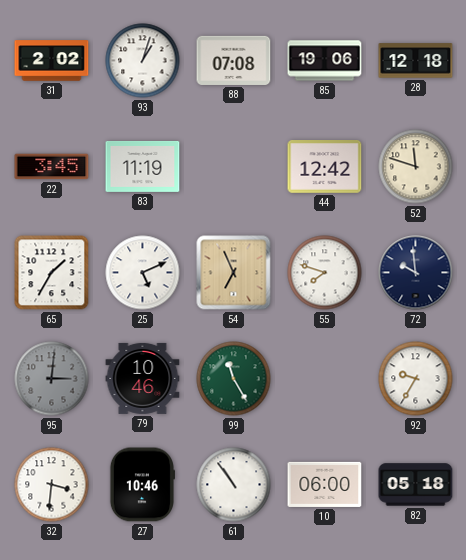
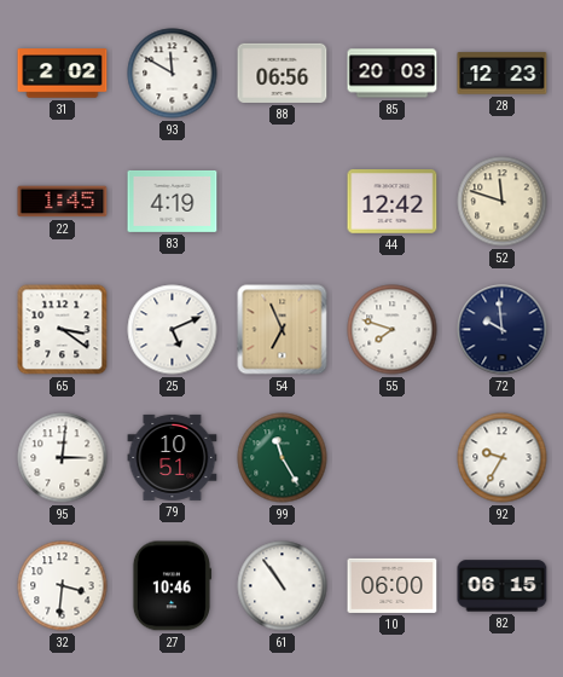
93: 1:03 -> 11:50
88: 07:08 -> 06:56
85: 19:06 -> 20:03
28: 12:18 -> 12:23
22: 3:45 -> 1:45
83: 11:19 -> 4:19
65: 1:35 -> 3:21
95 dial: grey -> white
79: 10:46 -> 10:51
82: 05:18 -> 06:15
